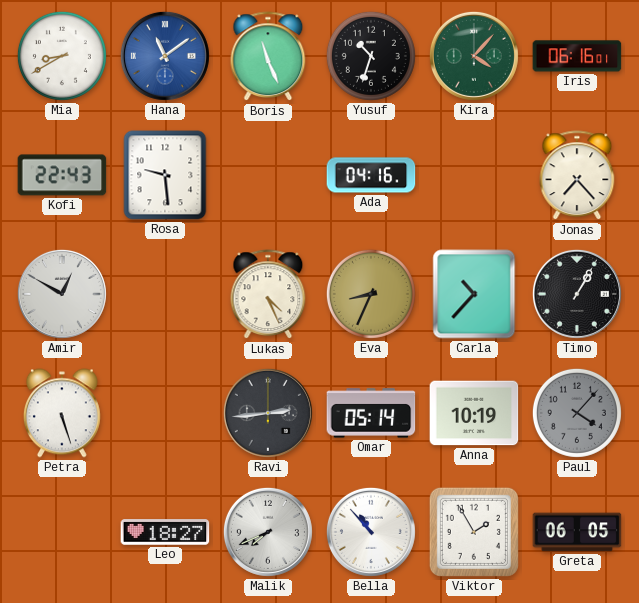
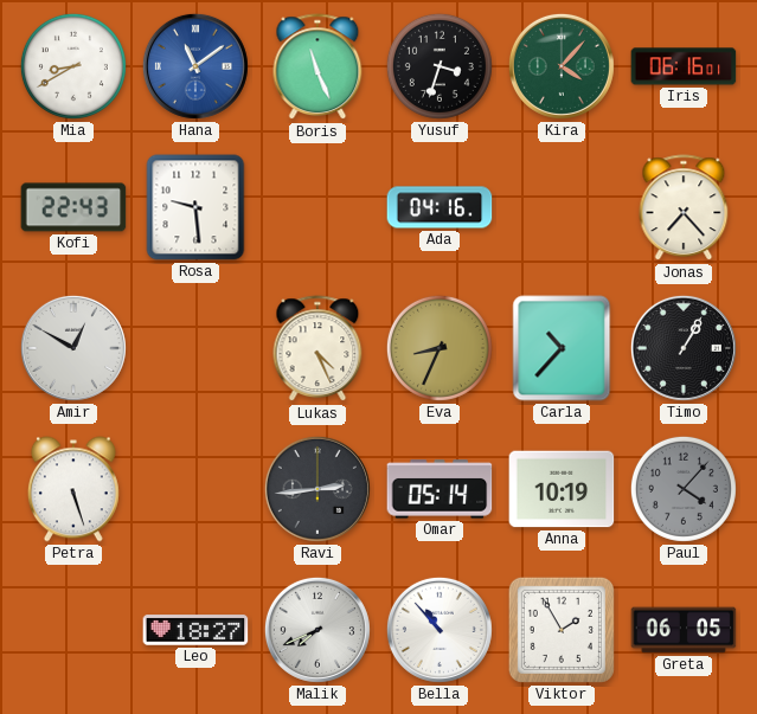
Yusuf: 10:33 -> 3:33
